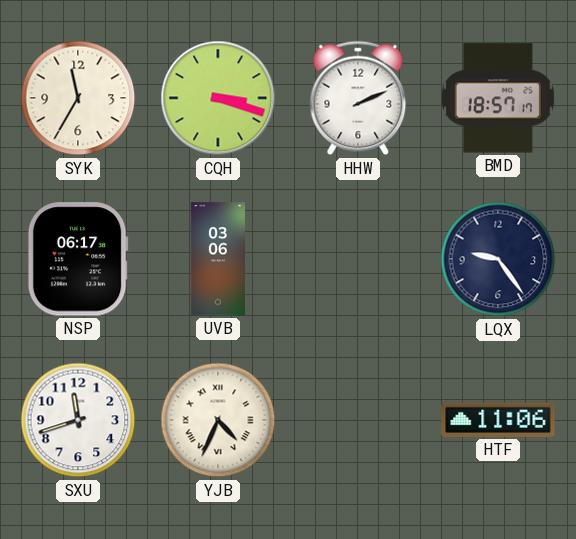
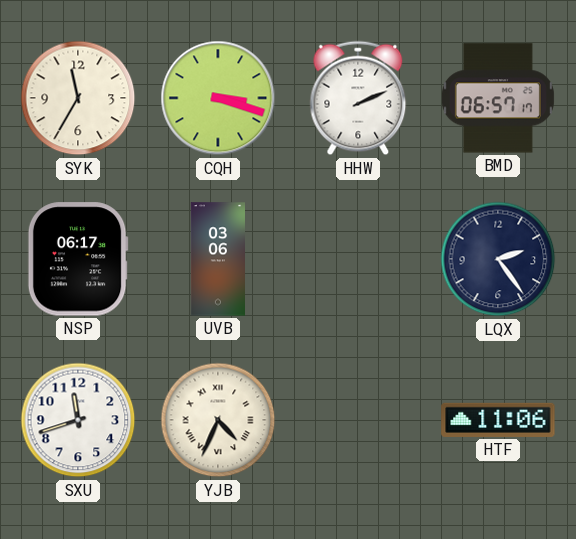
BMD: 18:57 -> 06:57
LQX: 9:24 -> 2:24
